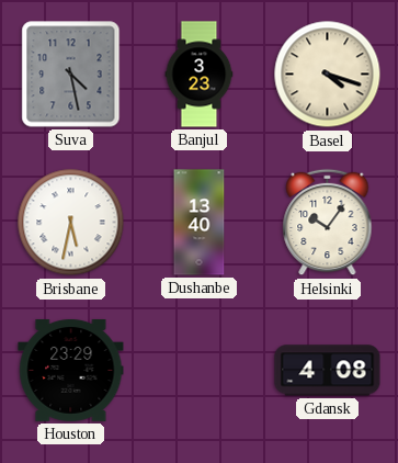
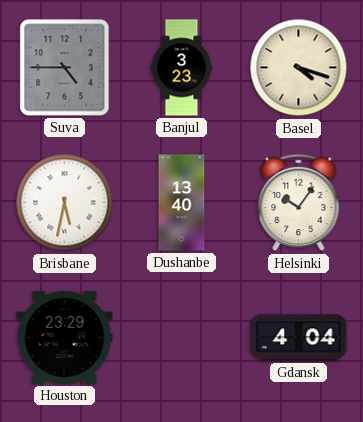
Suva: 4:28 -> 4:45
Gdansk: 4:08 -> 4:04
